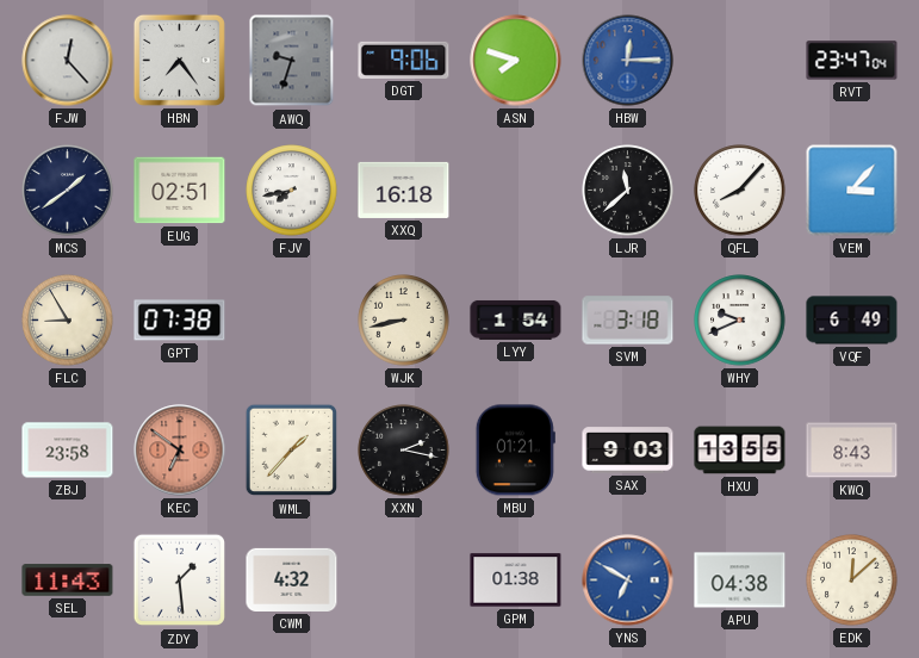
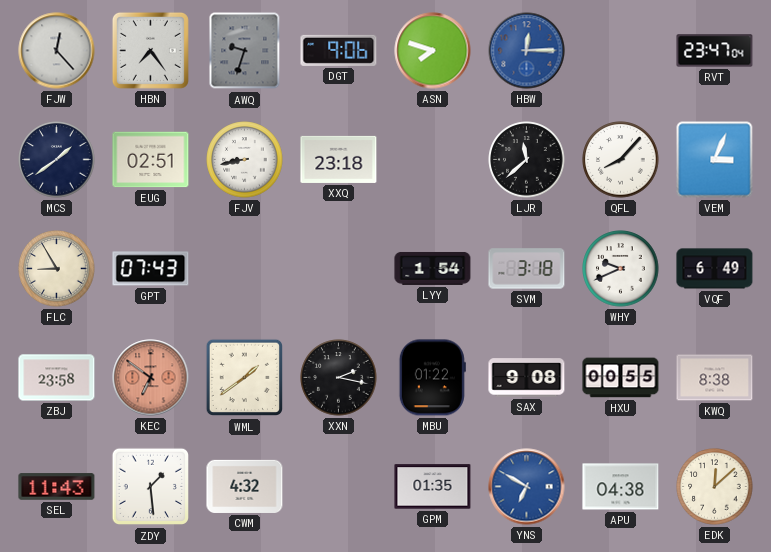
FJV: 7:43 -> 8:43
XXQ: 16:18 -> 23:18
VEM: 3:07 -> 3:04
GPT: 07:38 -> 07:43
WJK: 8:43 -> none
WML: 1:37 -> 1:39
MBU: 01:21 -> 01:22
SAX: 9:03 -> 9:08
HXU: 13:55 -> 00:55
KWQ: 8:43 -> 8:38
GPM: 01:38 -> 01:35
